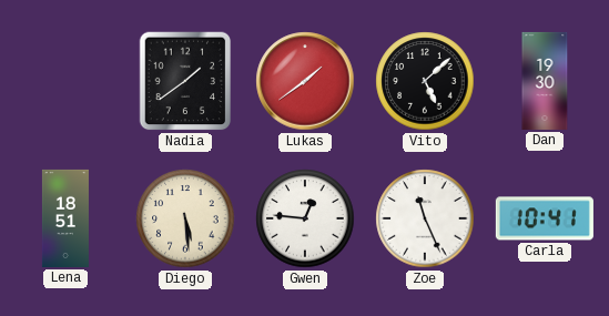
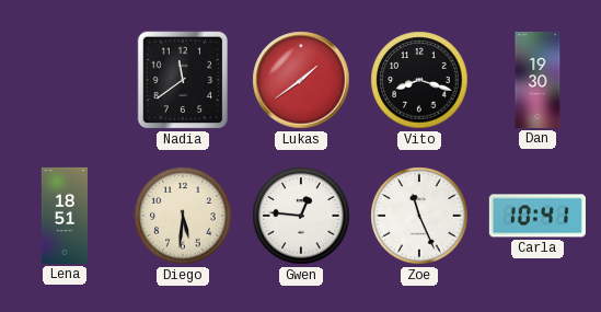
Nadia: 1:39 -> 11:39
Vito: 5:08 -> 8:18
Diego: 5:29 -> 5:31
